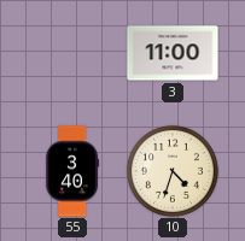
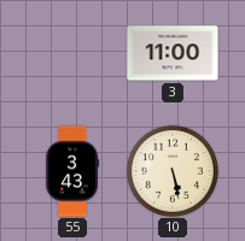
55: 3:40 -> 3:43
10: 4:33 -> 5:28
